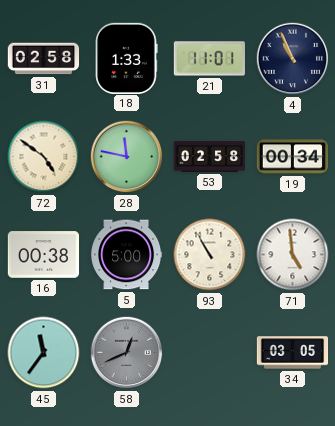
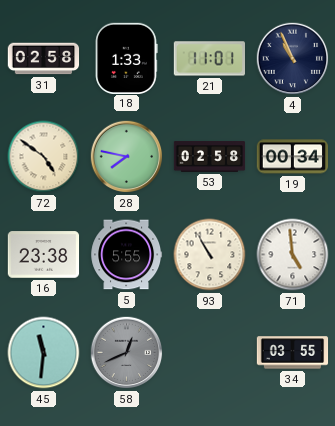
28: 11:47 -> 7:47
16: 00:38 -> 23:38
5: 5:00 -> 5:55
45: 11:36 -> 11:31
34: 03:05 -> 03:55
